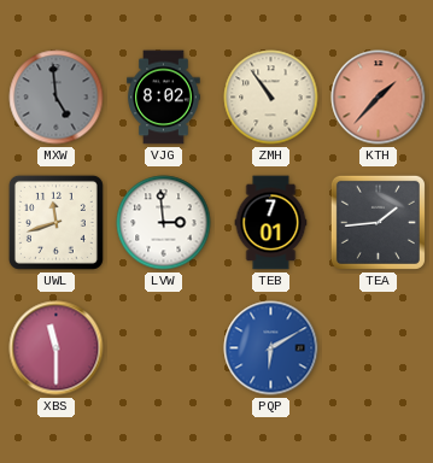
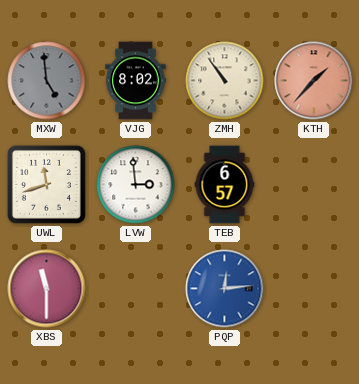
TEB: 7:01 -> 6:57
TEA: 1:44 -> none
PQP: 6:10 -> 12:14
